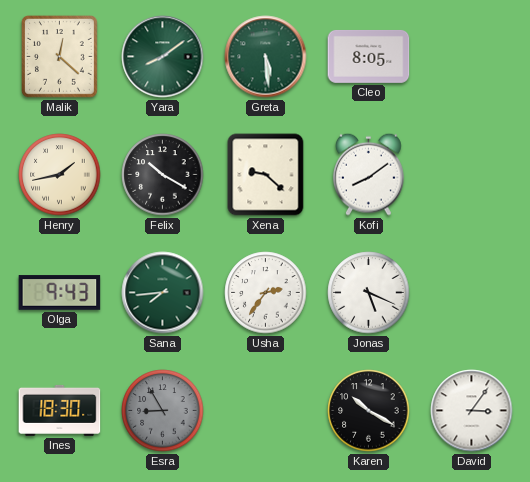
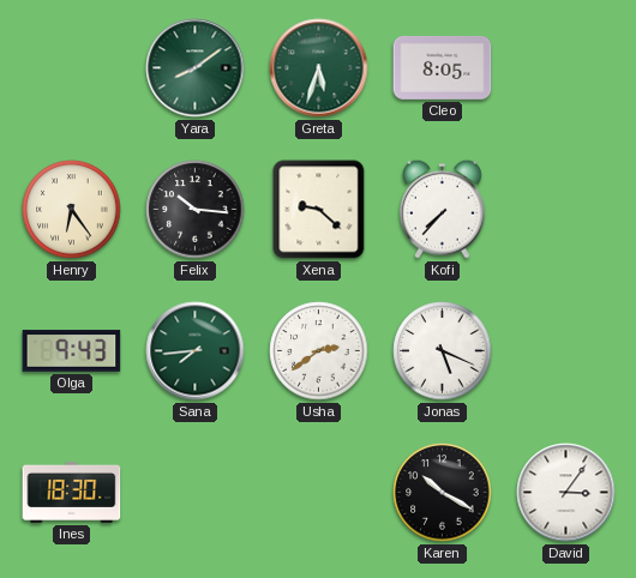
Malik: 12:22 -> none
Greta: 5:29 -> 5:33
Henry: 1:43 -> 6:24
Felix: 10:20 -> 10:16
Kofi: 8:09 -> 7:37
Usha: 2:36 -> 2:39
Esra: 8:55 -> none
